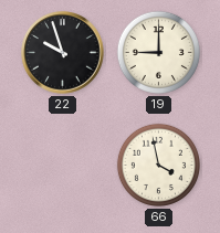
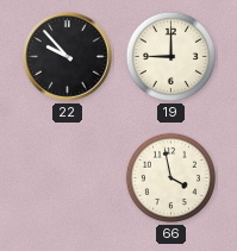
22: 9:57 -> 9:53
